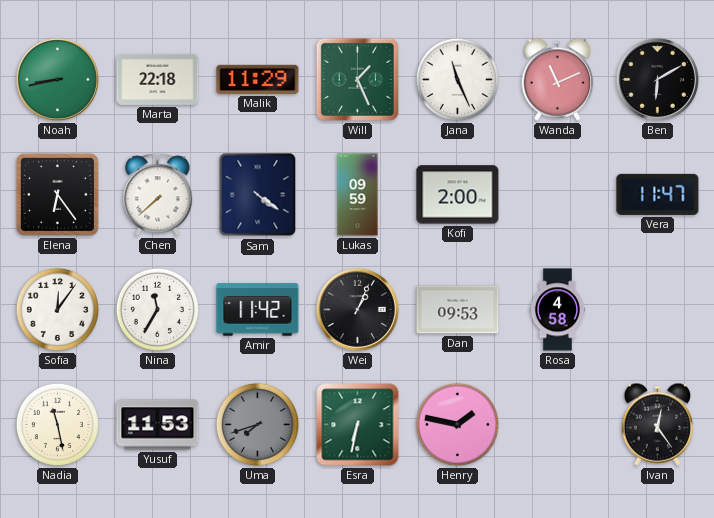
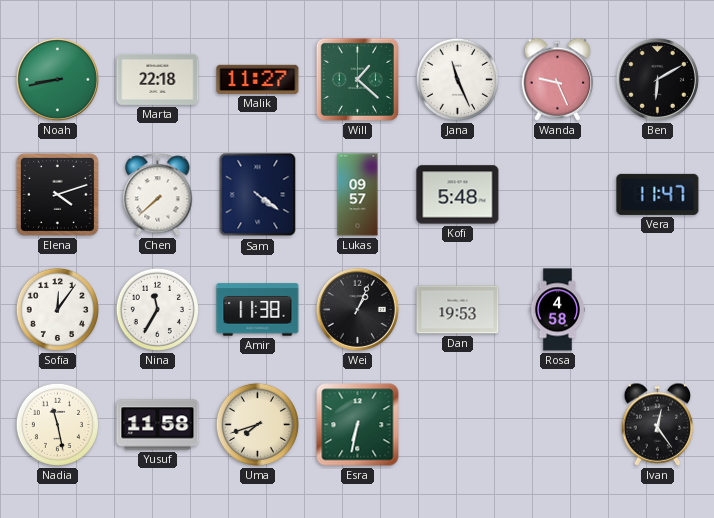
Malik: 11:29 -> 11:27
Will: 1:26 -> 1:22
Wanda: 11:11 -> 9:26
Elena: 6:24 -> 4:12
Lukas: 09:59 -> 09:57
Kofi: 2:00 -> 5:48
Amir: 11:42 -> 11:38
Dan: 09:53 -> 19:53
Yusuf: 11:53 -> 11:58
Uma dial: grey -> cream
Henry: 1:47 -> none
